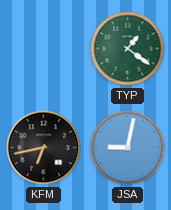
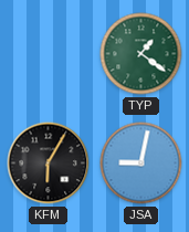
KFM: 6:43 -> 6:05
